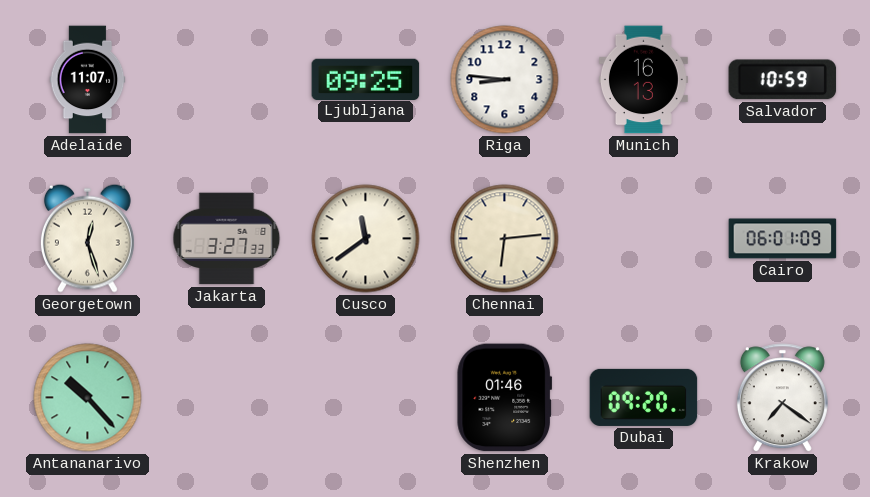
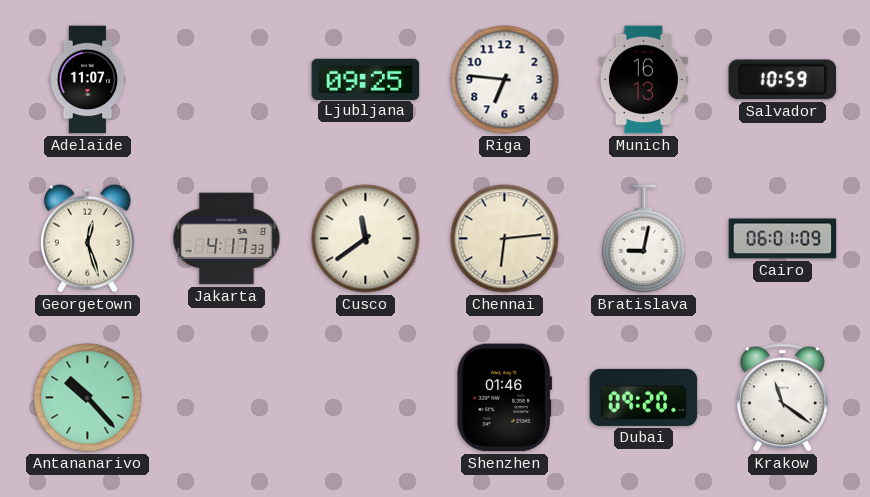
Riga: 8:46 -> 6:46
Jakarta: 3:27 -> 4:17
Bratislava: none -> 9:02
Krakow: 7:21 -> 11:21
